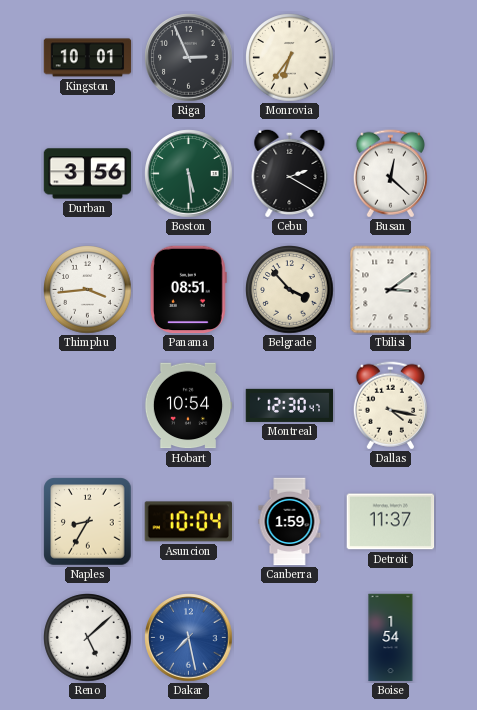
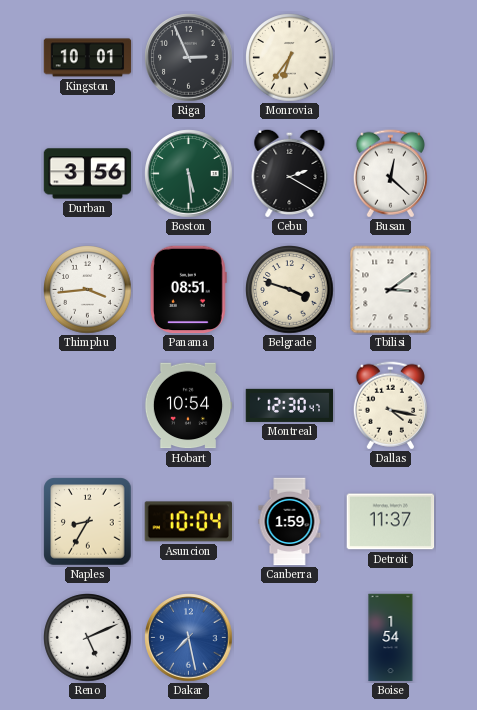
Belgrade: 3:53 -> 3:48
Reno: 5:08 -> 5:11
